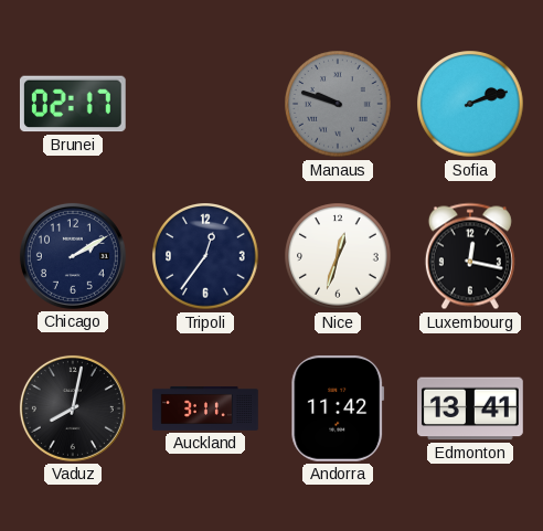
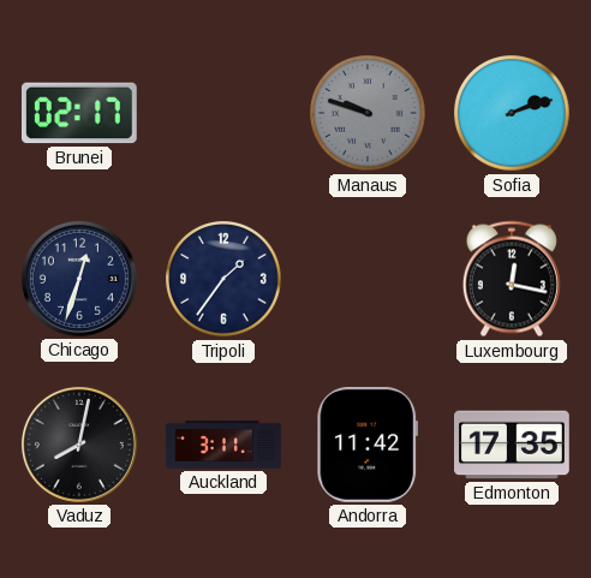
Chicago: 2:10 -> 12:33
Tripoli: 12:36 -> 1:36
Nice: 12:33 -> none
Edmonton: 13:41 -> 17:35
